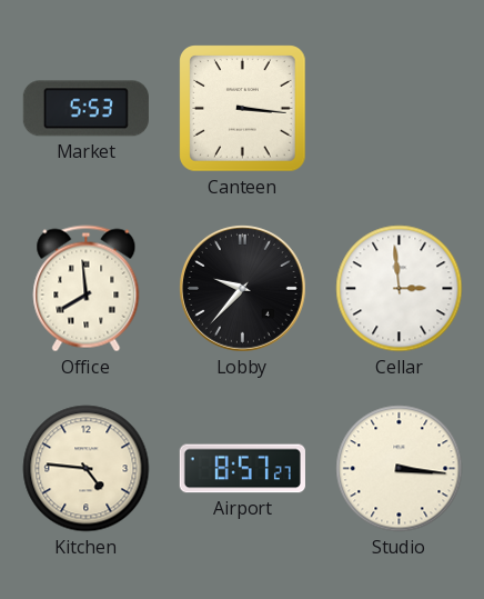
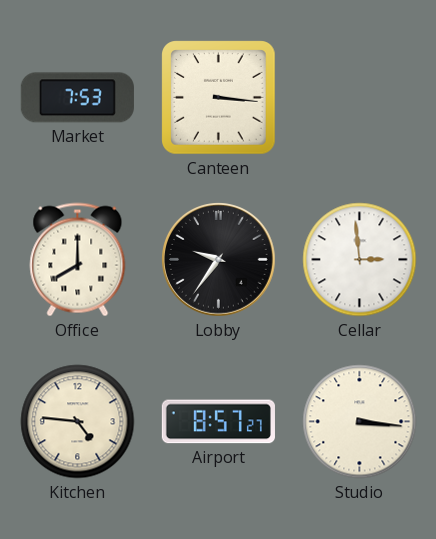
Market: 5:53 -> 7:53
Office: 7:59 -> 8:00
Lobby: 9:37 -> 9:36
